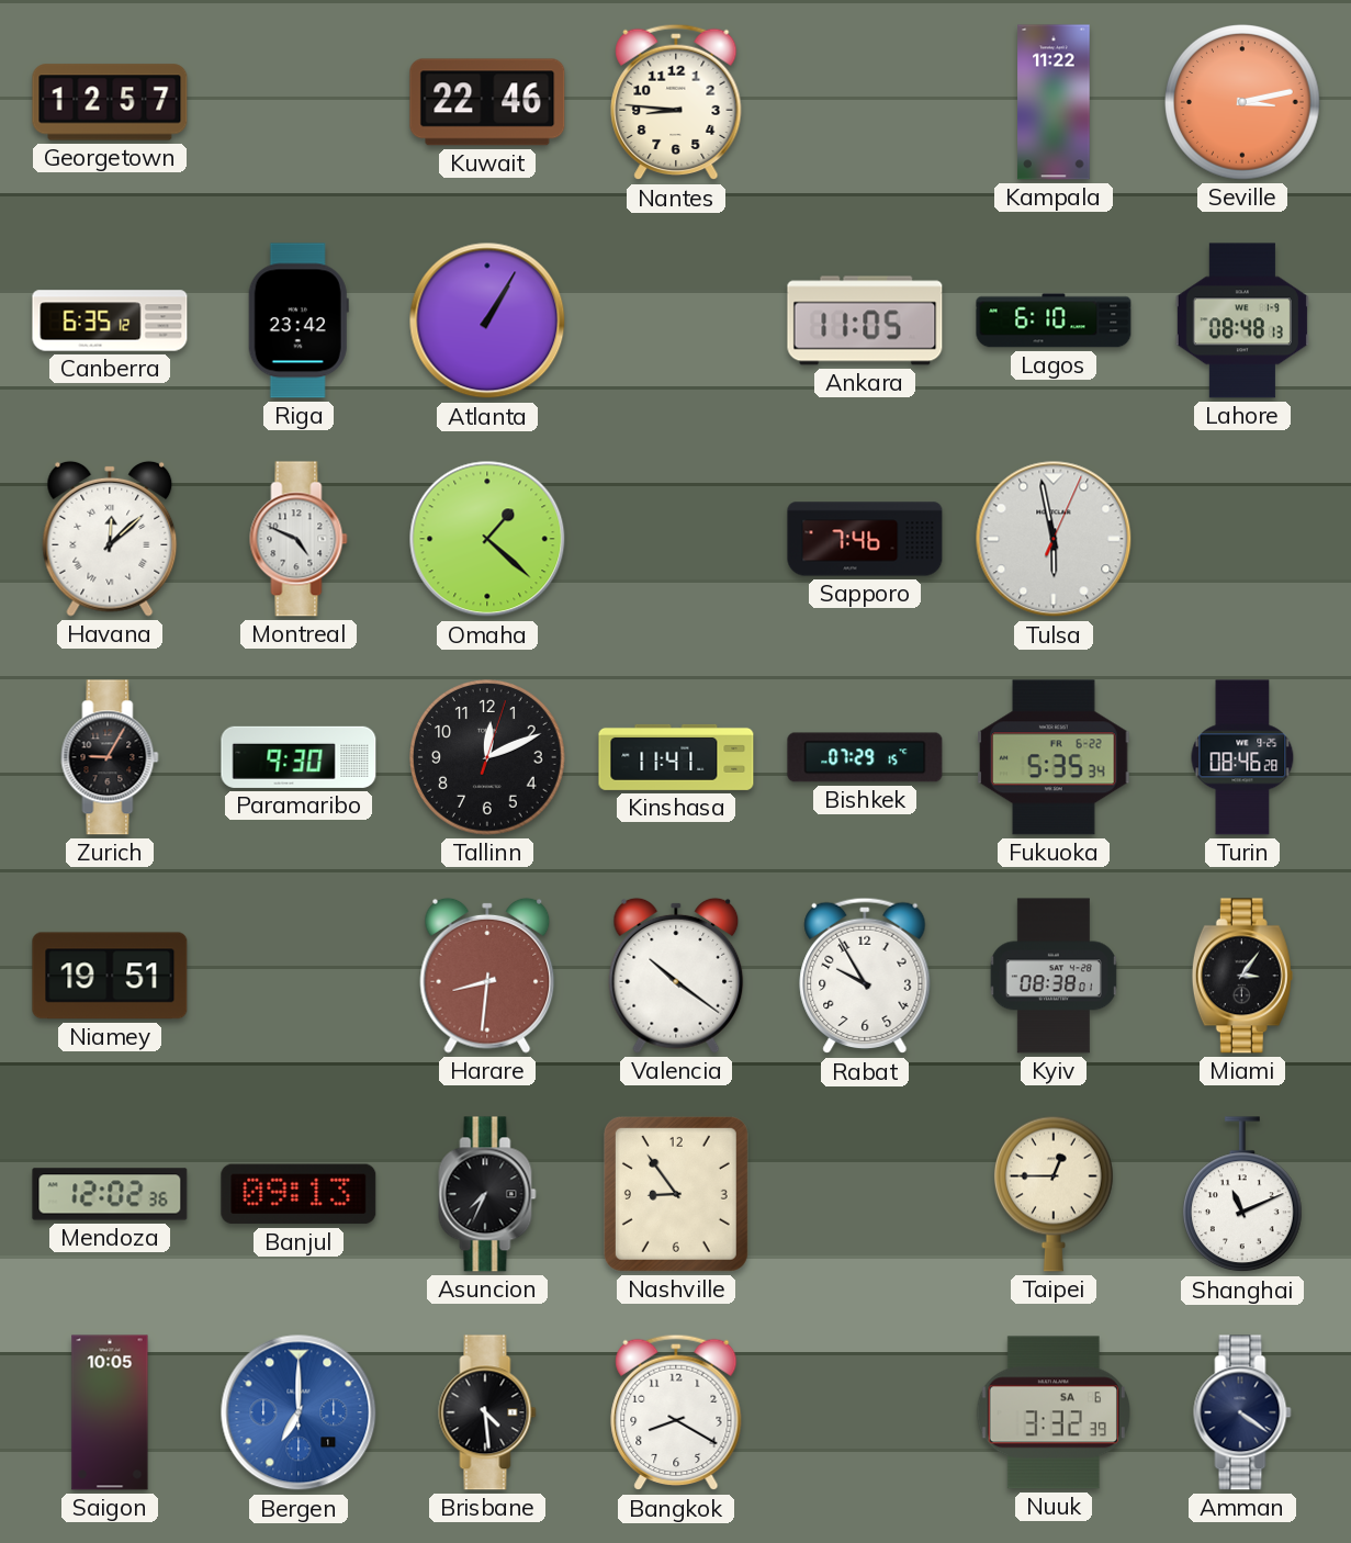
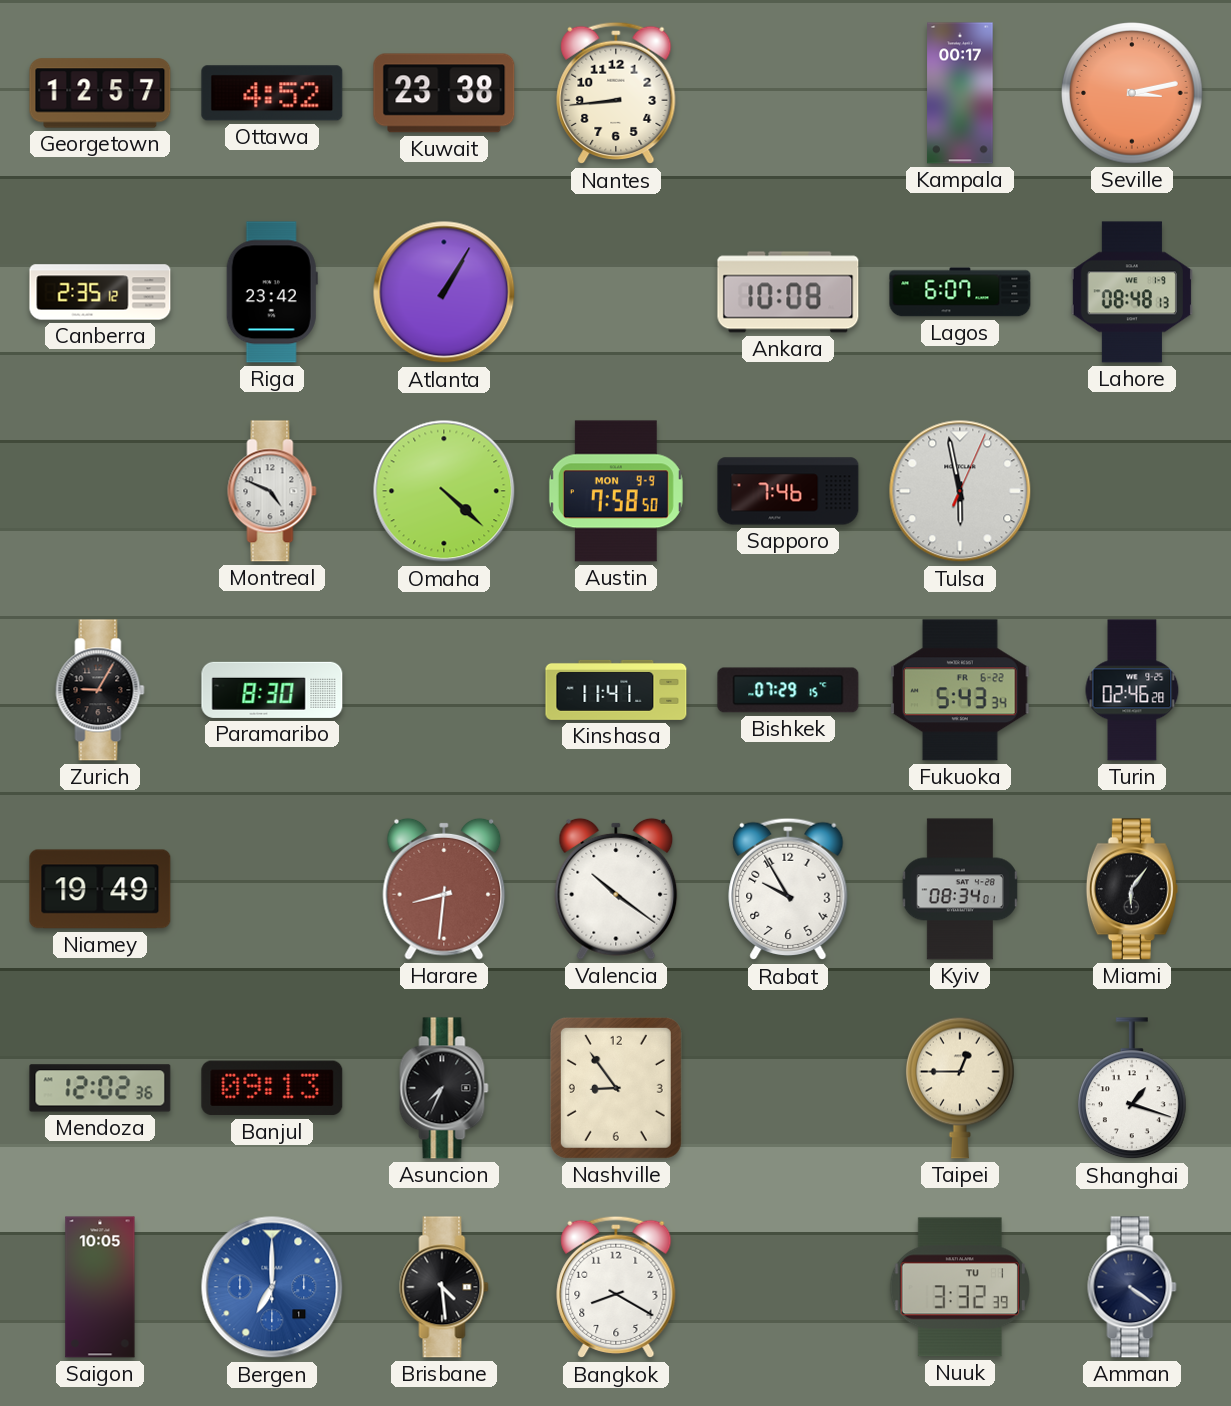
Ottawa: none -> 4:52
Kuwait: 22:46 -> 23:38
Nantes: 8:46 -> 8:44
Kampala: 11:22 -> 00:17
Canberra: 6:35 -> 2:35
Ankara: 11:05 -> 10:08
Lagos: 6:10 -> 6:07
Havana: 12:08 -> none
Omaha: 1:22 -> 4:22
Austin: none -> 7:58
Paramaribo: 9:30 -> 8:30
Tallinn: 12:11 -> none
Fukuoka: 5:35 -> 5:43
Turin: 08:46 -> 02:46
Niamey: 19:51 -> 19:49
Kyiv: 08:38 -> 08:34
Miami: 3:06 -> 6:06
Shanghai: 11:11 -> 1:18
Nuuk date: SA 6 -> TU 1
